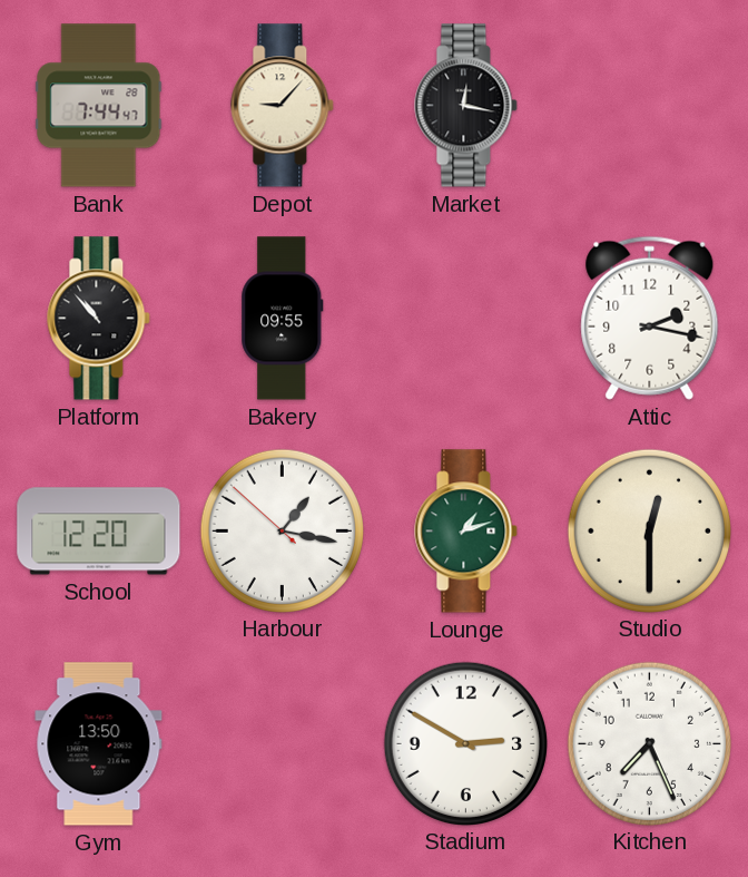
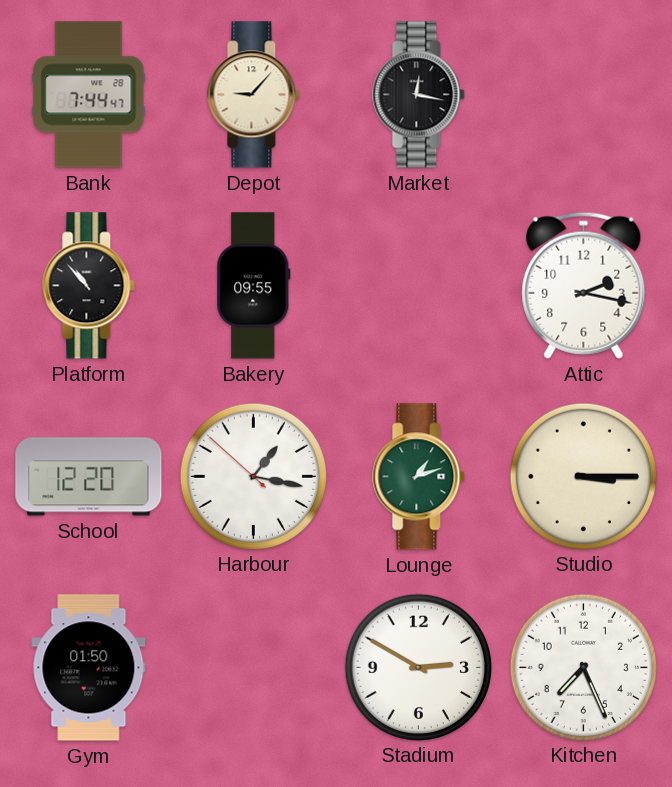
Studio: 12:30 -> 3:15
Gym: 13:50 -> 01:50
